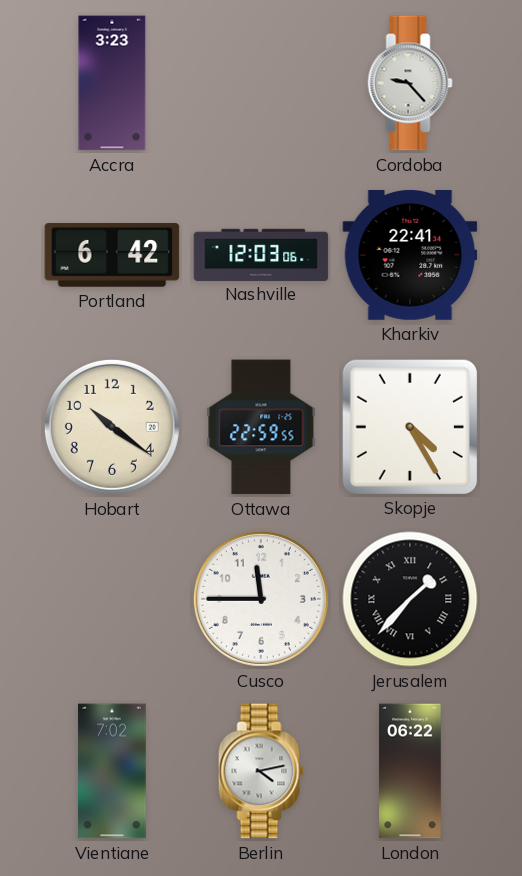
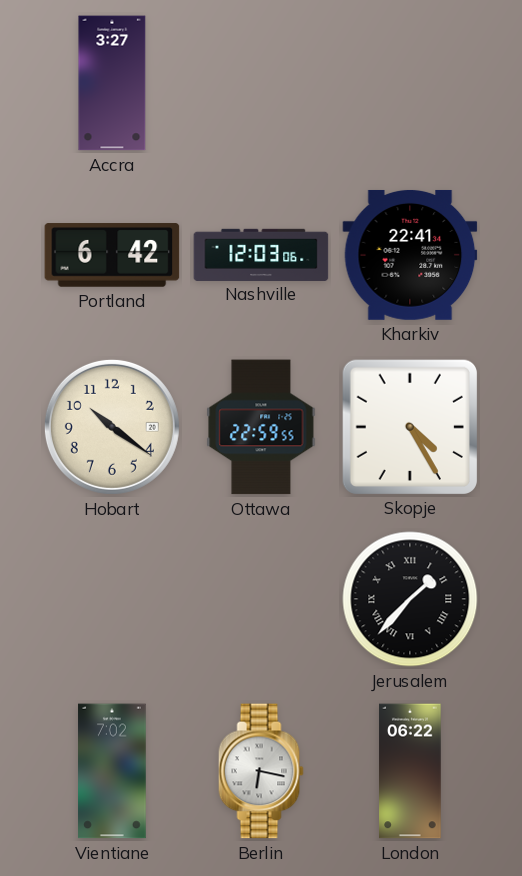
Accra: 3:23 -> 3:27
Cordoba: 9:23 -> none
Cusco: 11:45 -> none
Berlin: 4:13 -> 6:17
